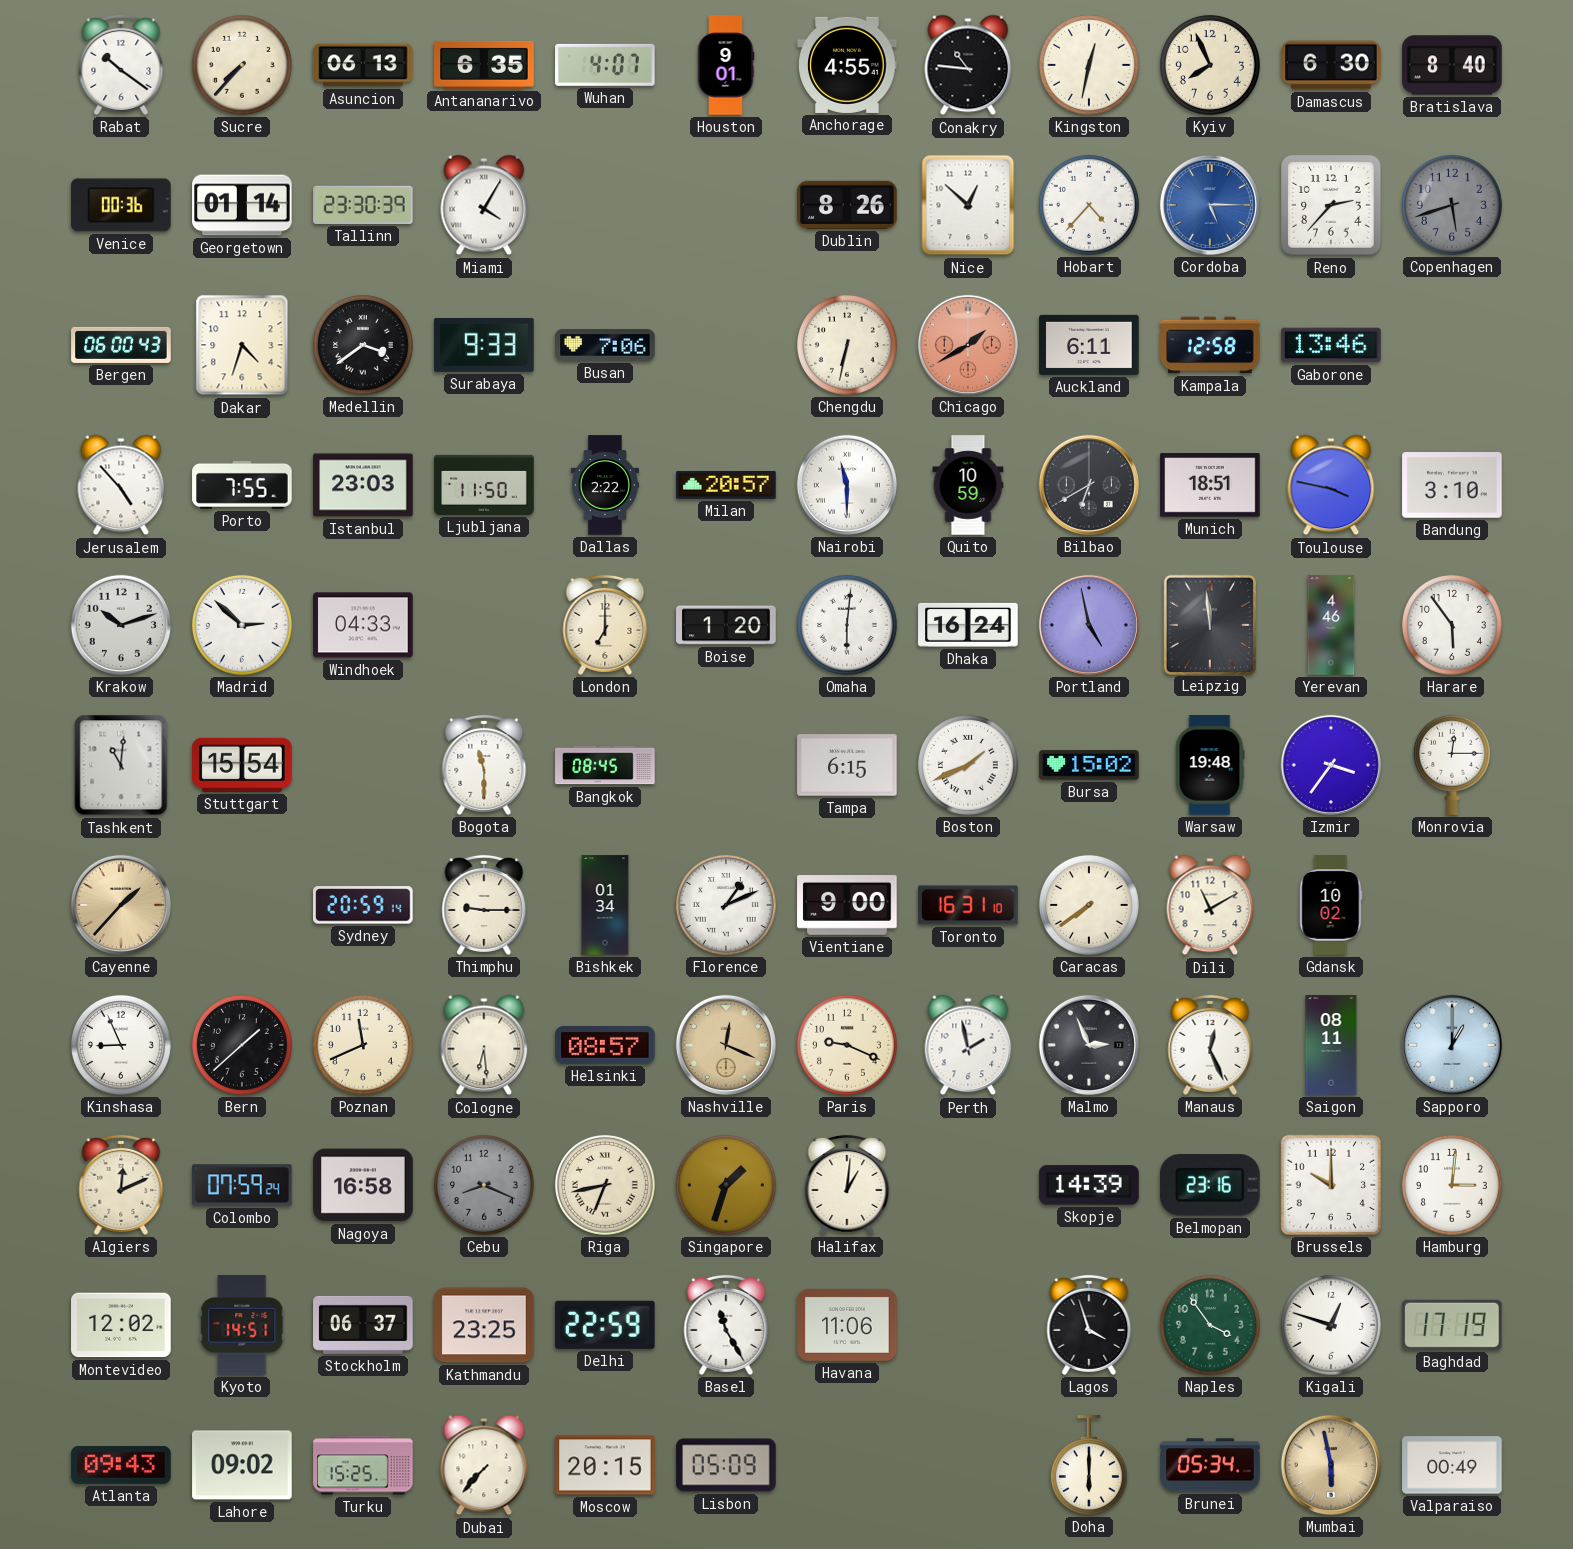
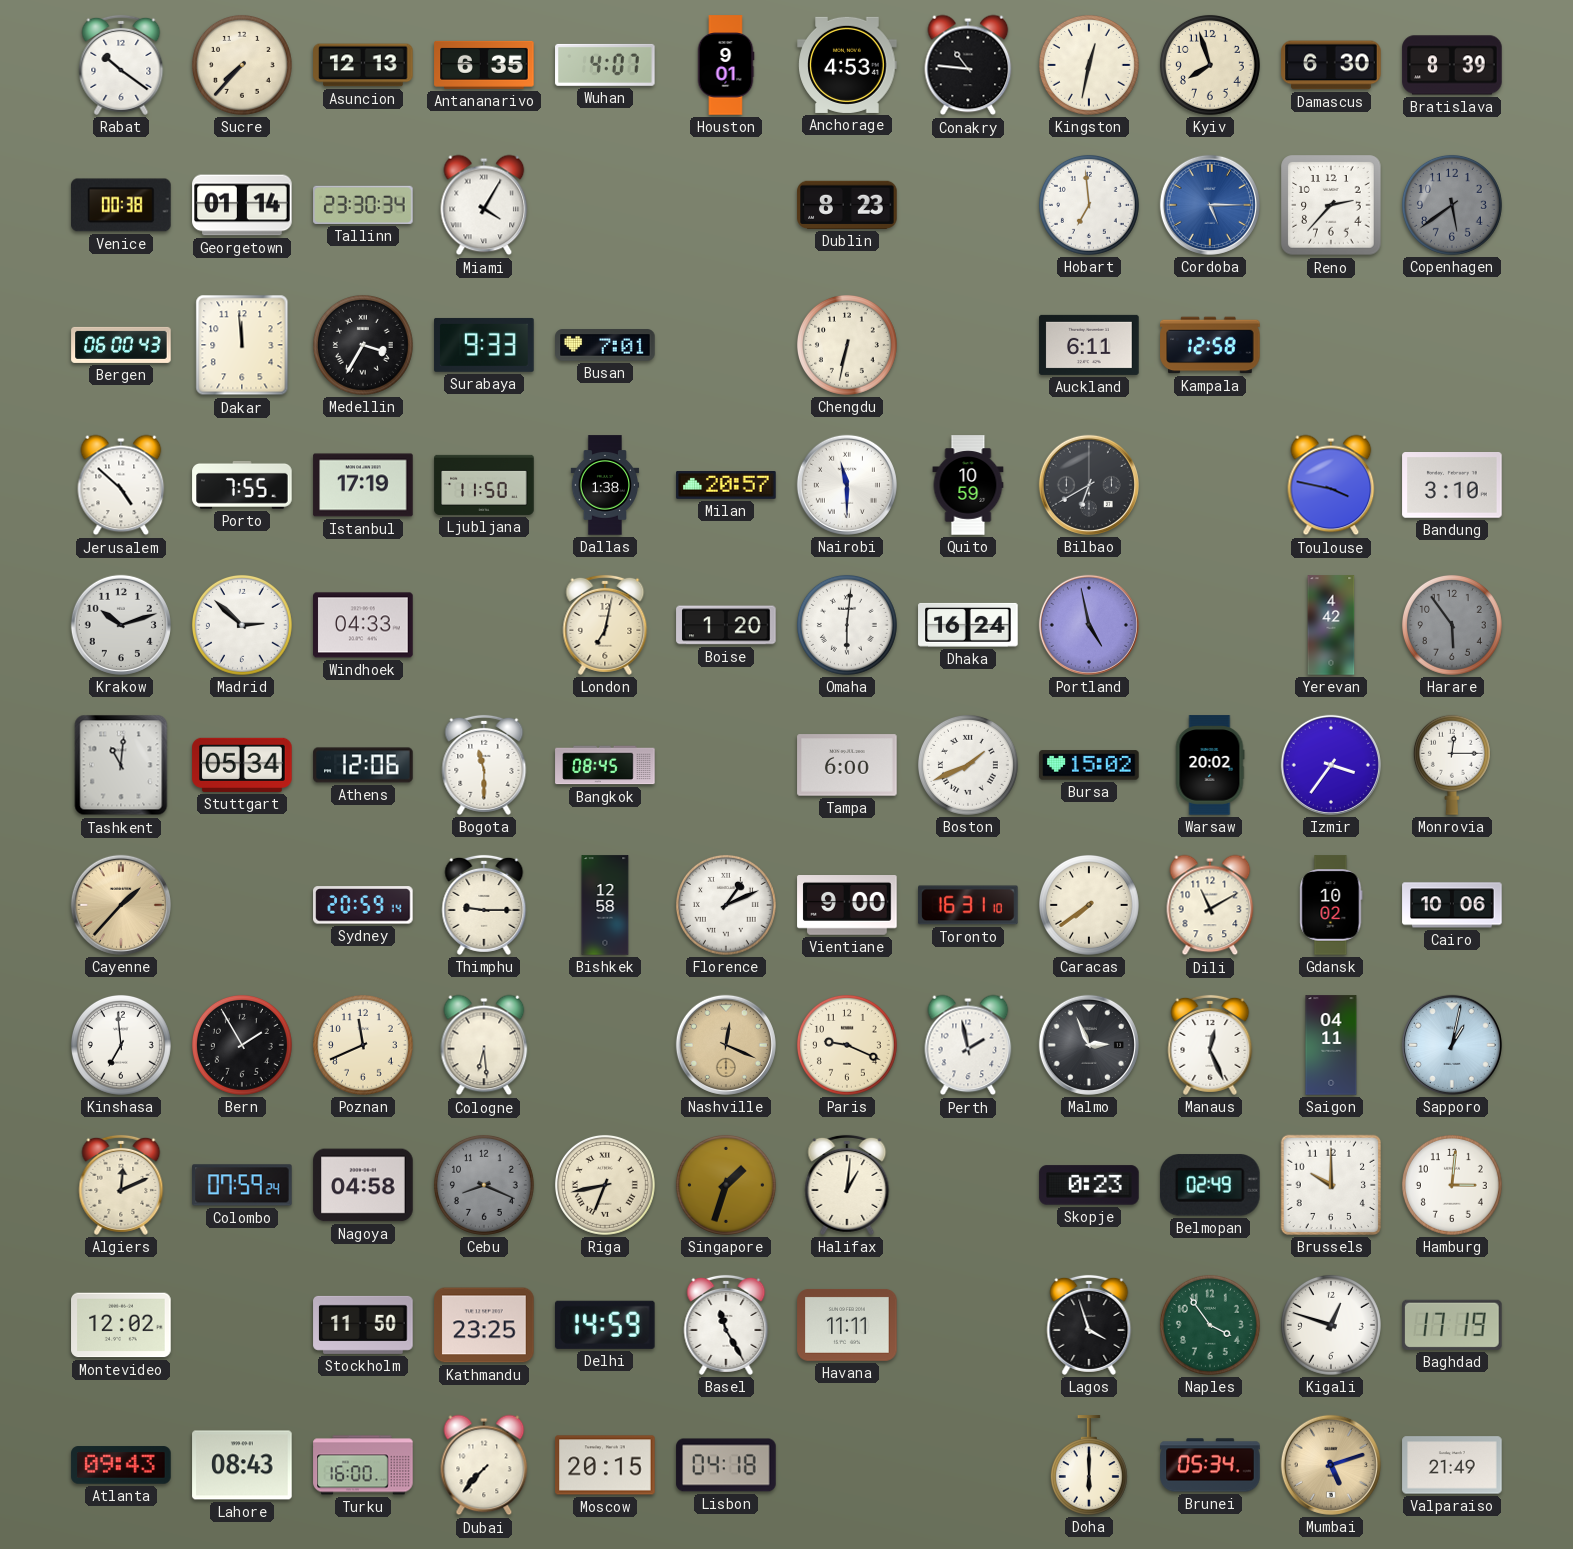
Asuncion: 06:13 -> 12:13
Anchorage: 4:55 -> 4:53
Kyiv: 7:56 -> 7:57
Bratislava: 8:40 -> 8:39
Venice: 00:36 -> 00:38
Tallinn: 23:30:39 -> 23:30:34
Dublin: 8:26 -> 8:23
Nice: 12:52 -> none
Hobart: 4:37 -> 6:59
Copenhagen: 5:42 -> 5:39
Dakar: 4:33 -> 11:59
Medellin: 3:39 -> 3:35
Busan: 7:06 -> 7:01
Chicago: 1:40 -> none
Gaborone: 13:46 -> none
Jerusalem: 4:53 -> 4:52
Istanbul: 23:03 -> 17:19
Dallas: 2:22 -> 1:38
Munich: 18:51 -> none
London: 7:00 -> 7:02
Leipzig: 11:59 -> none
Yerevan: 4:46 -> 4:42
Harare dial: white -> grey
Stuttgart: 15:54 -> 05:34
Athens: none -> 12:06
Tampa: 6:15 -> 6:00
Warsaw: 19:48 -> 20:02
Bishkek: 01:34 -> 12:58
Cairo: none -> 10:06
Kinshasa: 8:56 -> 6:59
Bern: 1:38 -> 1:55
Helsinki: 08:57 -> none
Saigon: 08:11 -> 04:11
Sapporo: 1:00 -> 1:02
Nagoya: 16:58 -> 04:58
Skopje: 14:39 -> 0:23
Belmopan: 23:16 -> 02:49
Kyoto: 14:51 -> none
Stockholm: 06:37 -> 11:50
Delhi: 22:59 -> 14:59
Havana: 11:06 -> 11:11
Lahore: 09:02 -> 08:43
Turku: 15:25 -> 16:00
Lisbon: 05:09 -> 04:18
Mumbai: 5:58 -> 5:12
Valparaiso: 00:49 -> 21:49
